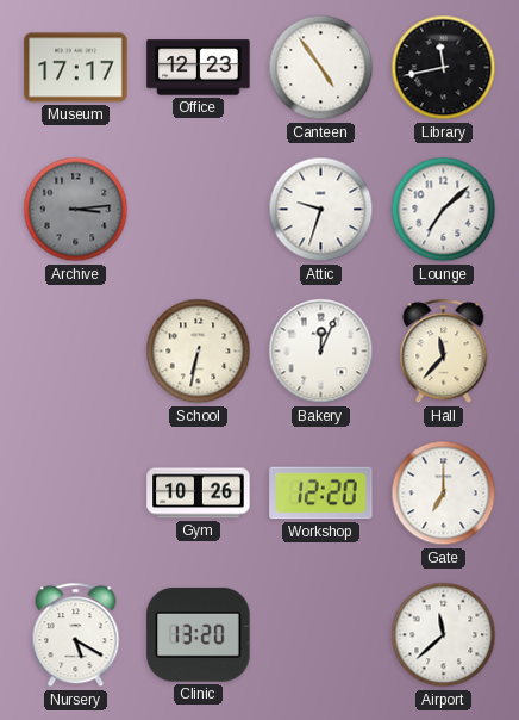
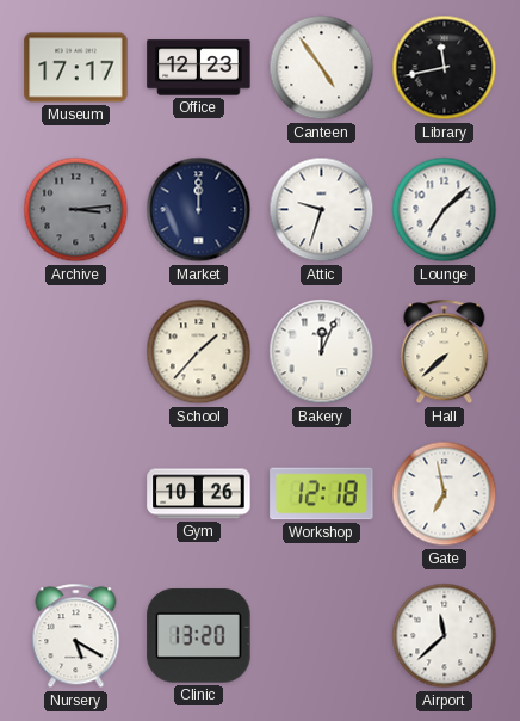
Market: none -> 12:00
School: 6:32 -> 1:37
Hall: 11:37 -> 7:38
Workshop: 12:20 -> 12:18
Gate: 7:00 -> 6:58
